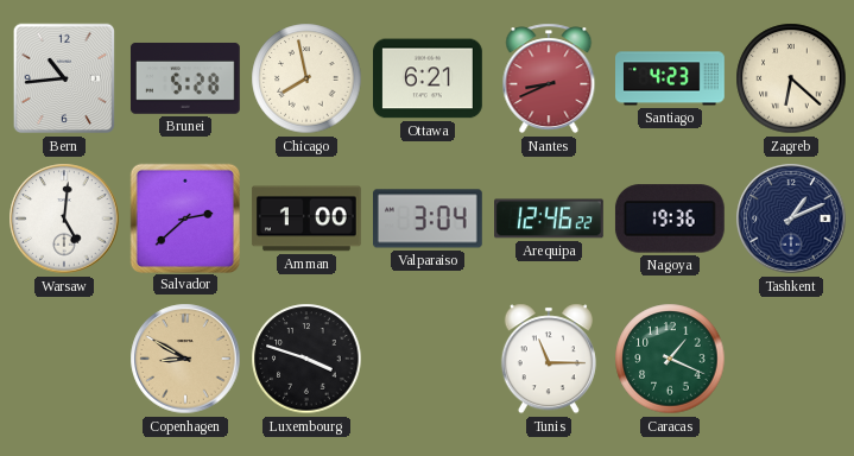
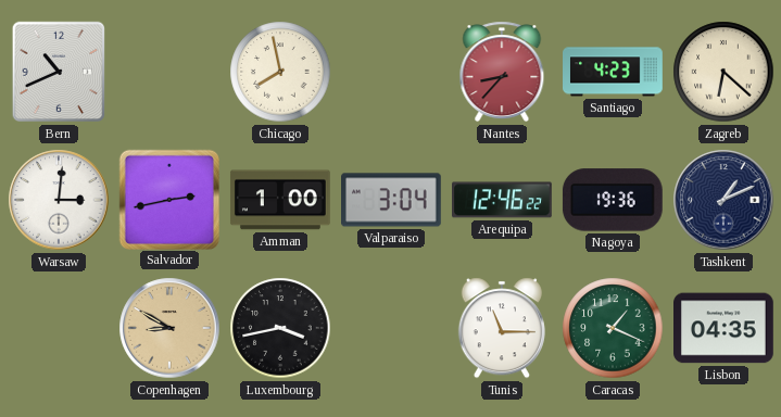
Bern: 10:44 -> 10:41
Brunei: 5:28 -> none
Ottawa: 6:21 -> none
Nantes: 8:41 -> 8:37
Warsaw: 5:01 -> 3:01
Salvador: 2:38 -> 2:43
Luxembourg: 3:48 -> 3:43
Lisbon: none -> 04:35
